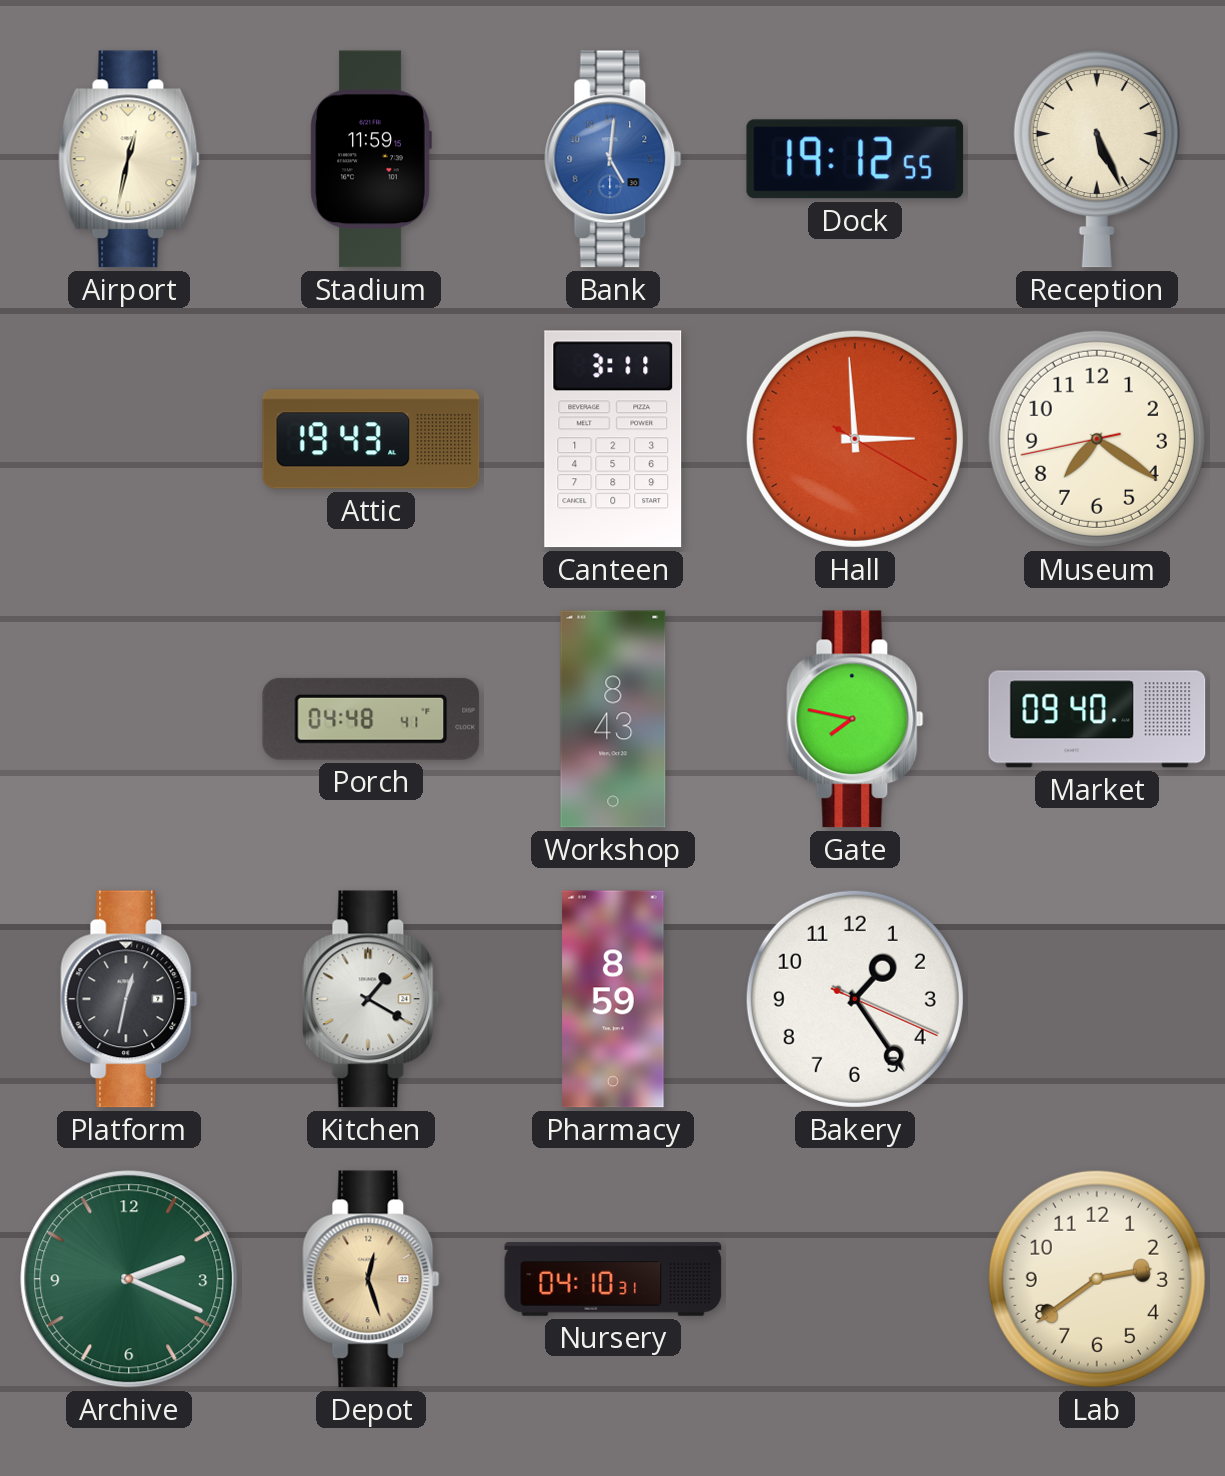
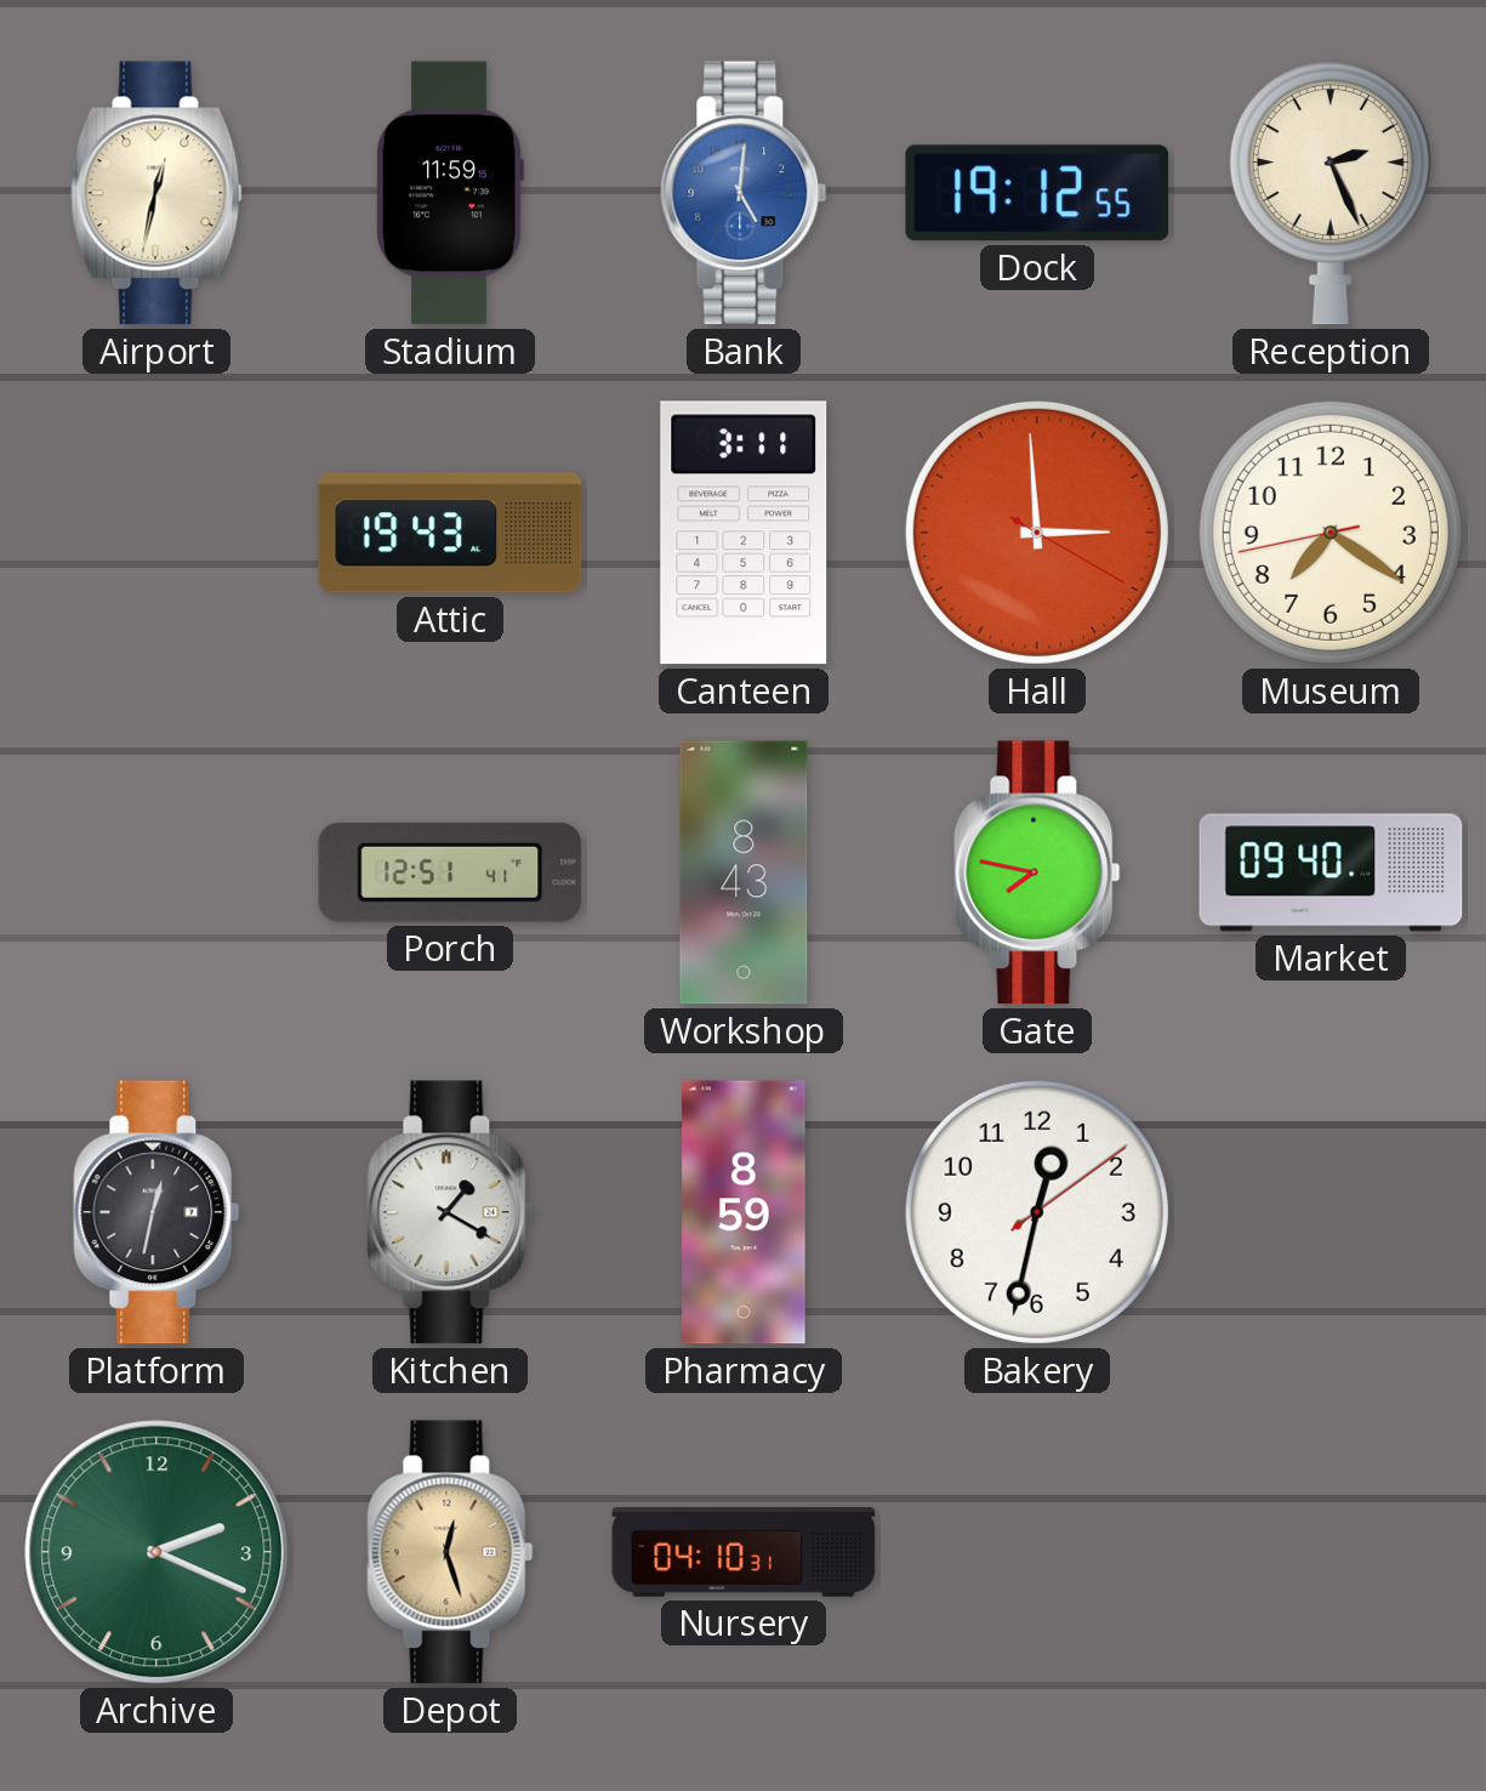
Reception: 5:26 -> 2:26
Porch: 04:48 -> 12:51
Bakery: 1:24 -> 12:32
Lab: 2:39 -> none
